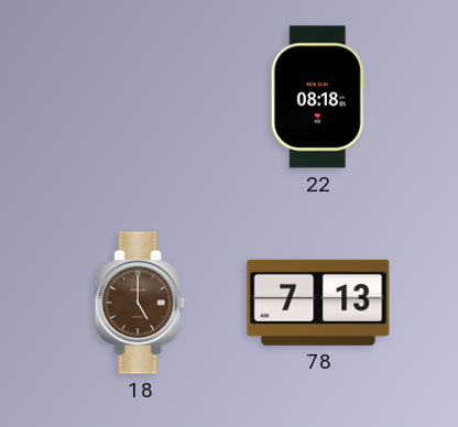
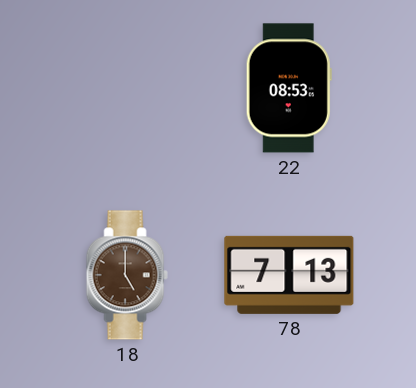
22: 08:18 -> 08:53
